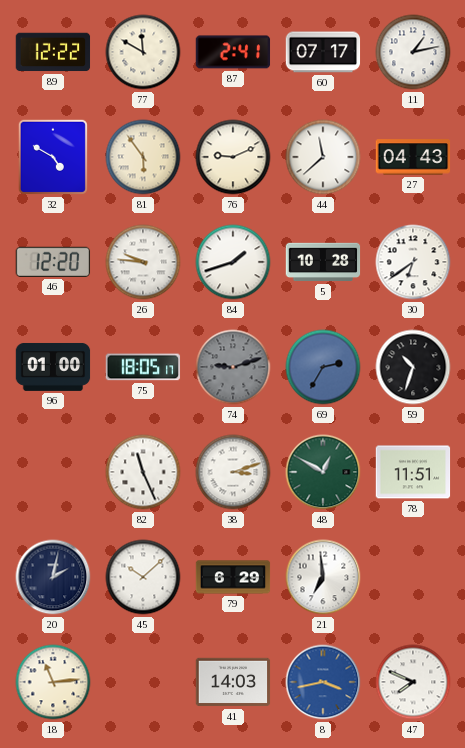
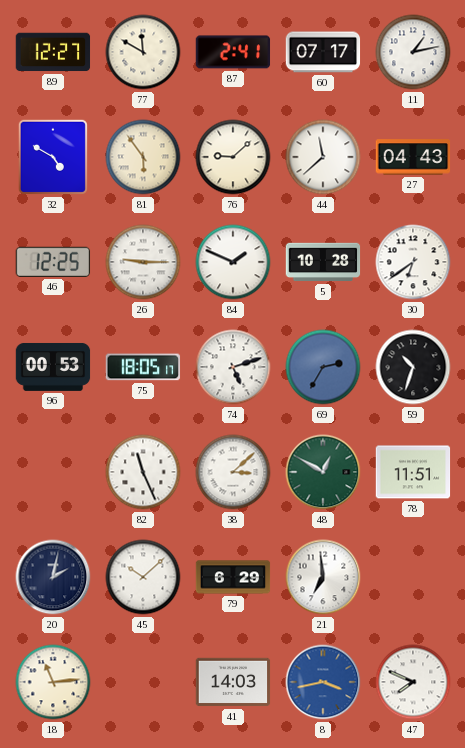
89: 12:22 -> 12:27
76: 9:11 -> 9:08
46: 12:20 -> 12:25
26: 9:46 -> 9:15
84: 1:42 -> 1:49
96: 01:00 -> 00:53
74: 9:12 -> 5:12
74 dial: grey -> white
38: 3:12 -> 3:08
